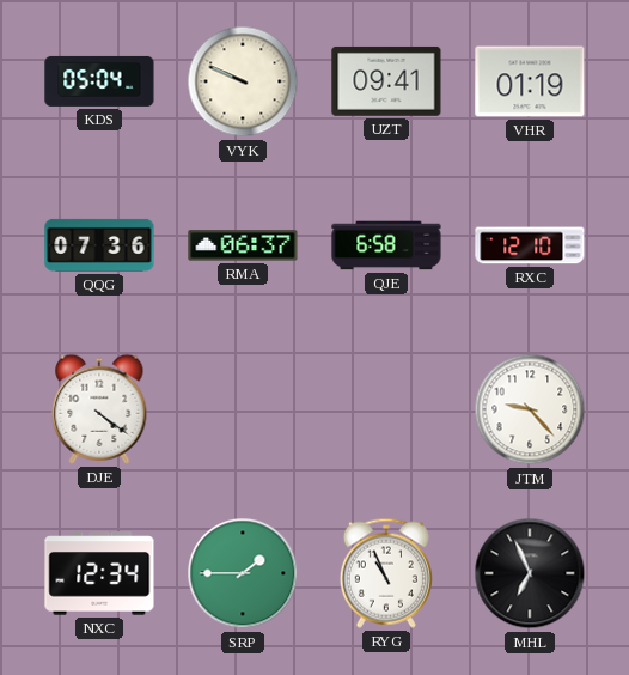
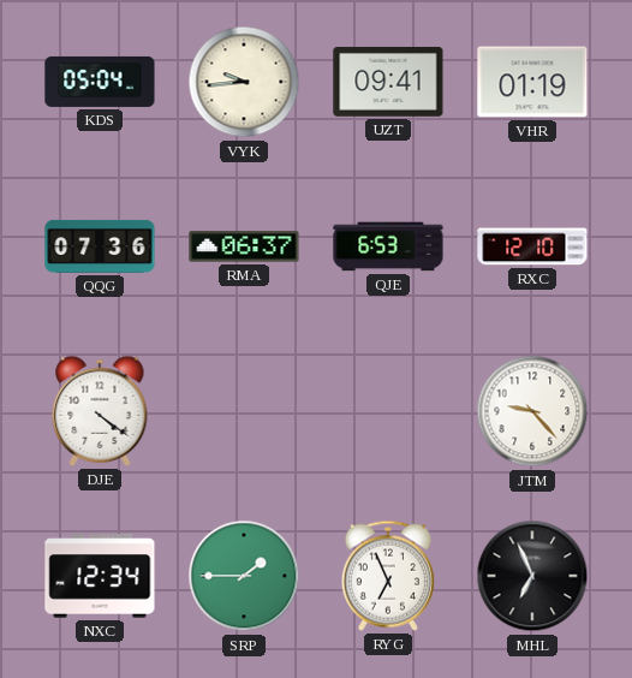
VYK: 9:49 -> 9:44
QJE: 6:58 -> 6:53
RYG: 10:56 -> 6:56
